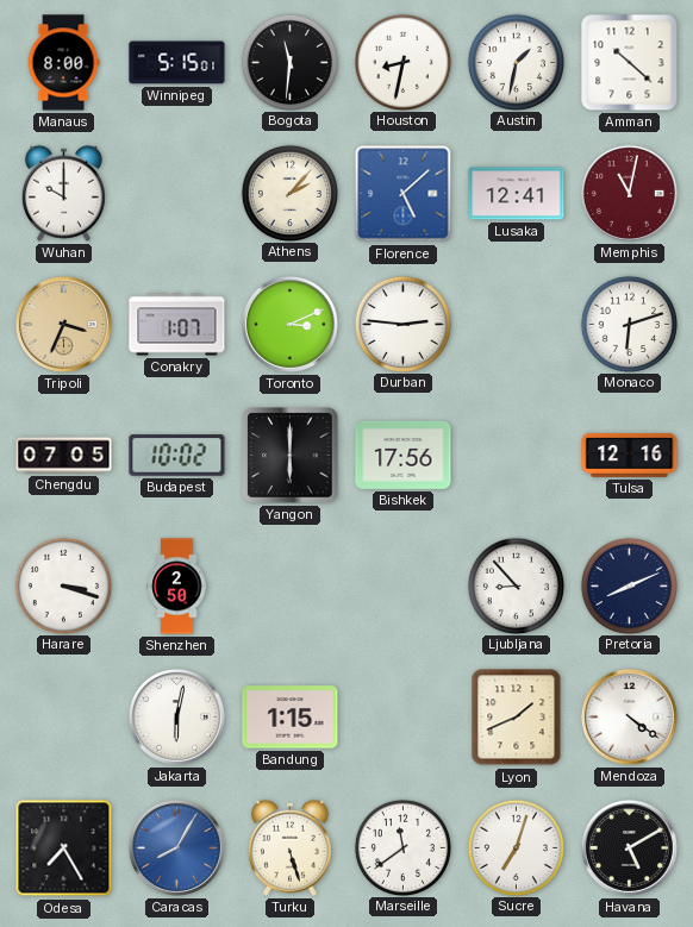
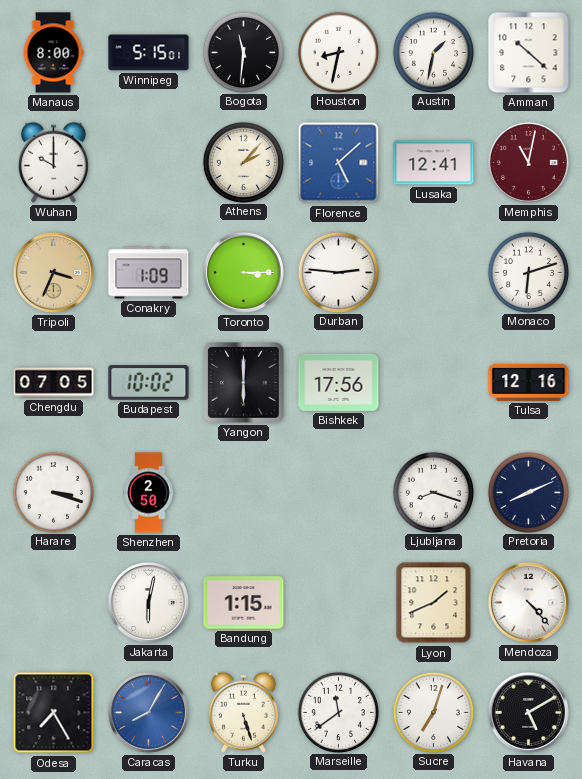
Conakry: 1:07 -> 1:09
Toronto: 3:11 -> 3:15
Ljubljana: 8:53 -> 8:18
Mendoza: 4:21 -> 4:23
